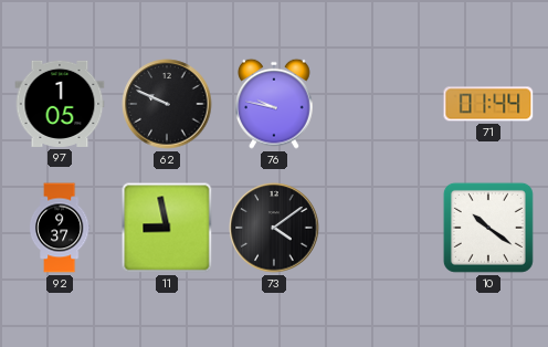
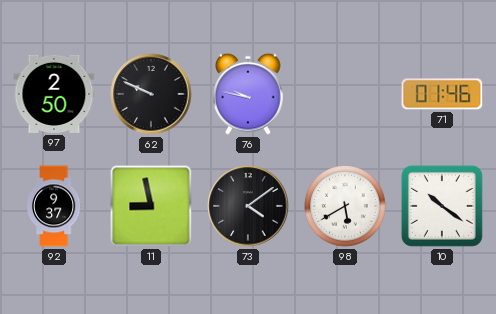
97: 1:05 -> 2:50
71: 01:44 -> 01:46
98: none -> 5:40
